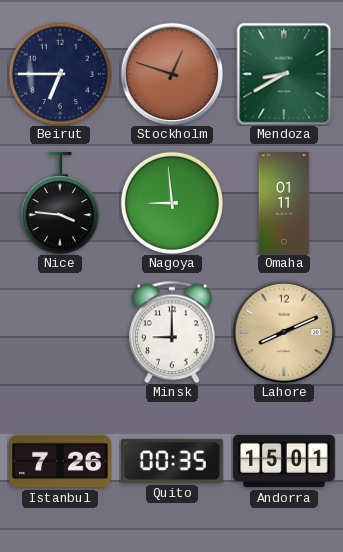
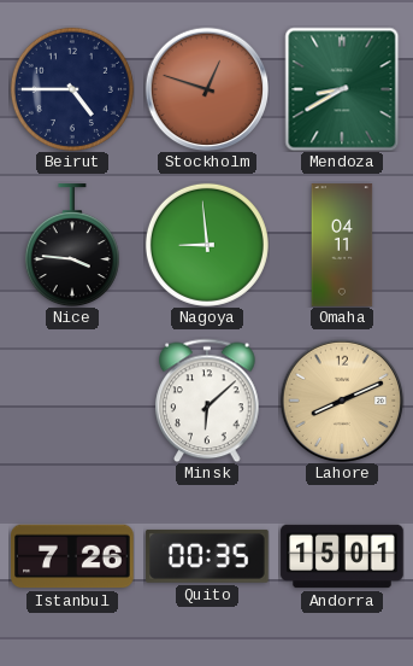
Beirut: 6:45 -> 4:45
Omaha: 01:11 -> 04:11
Minsk: 9:00 -> 6:08
